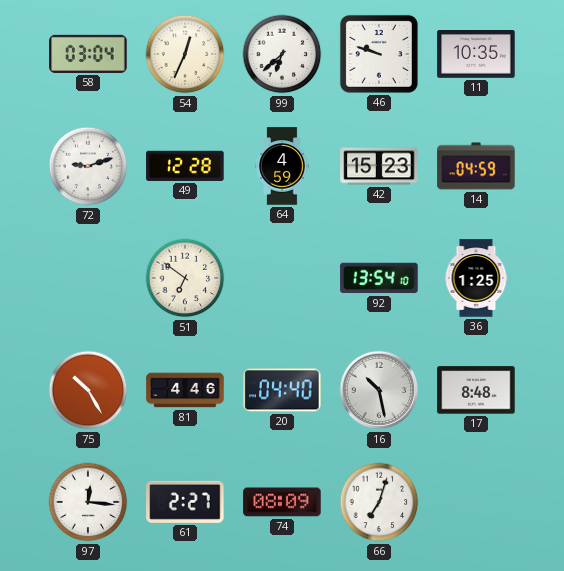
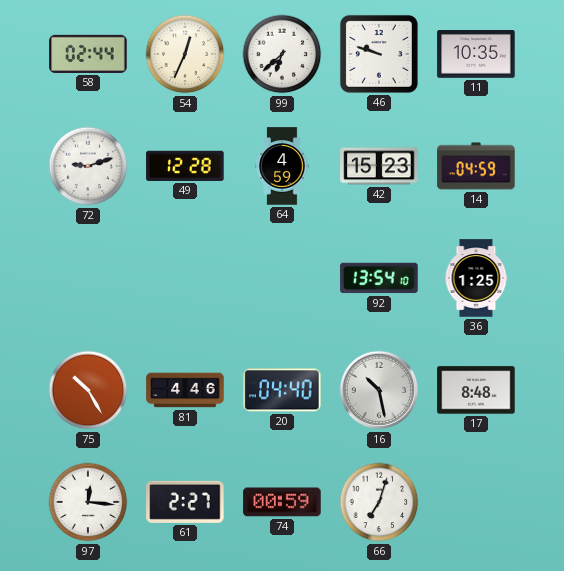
58: 03:04 -> 02:44
51: 6:51 -> none
74: 08:09 -> 00:59
